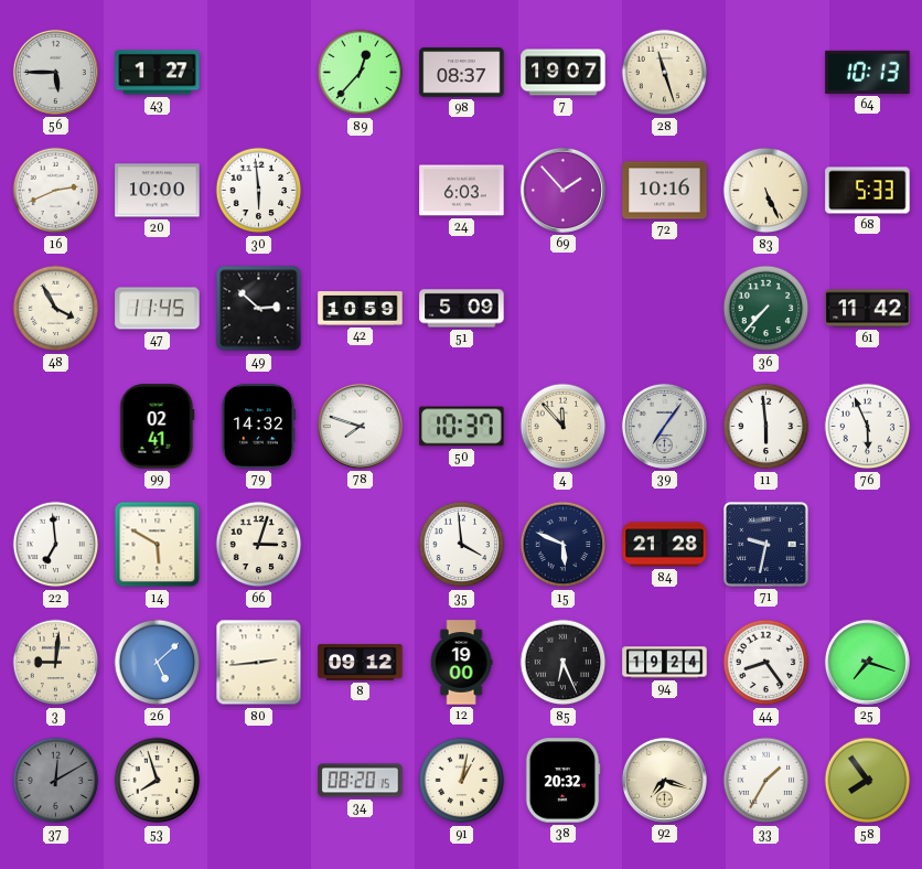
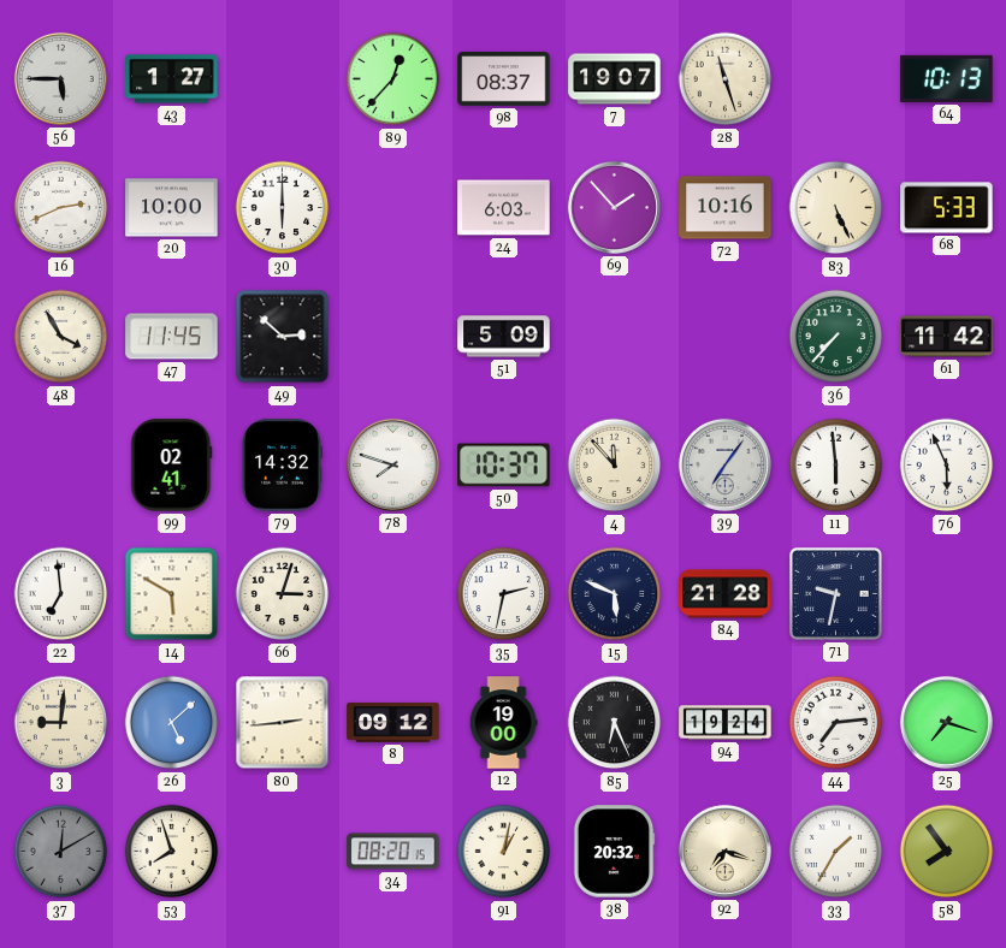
30: 5:59 -> 6:00
42: 10:59 -> none
35: 3:59 -> 2:32
44: 8:24 -> 7:14
